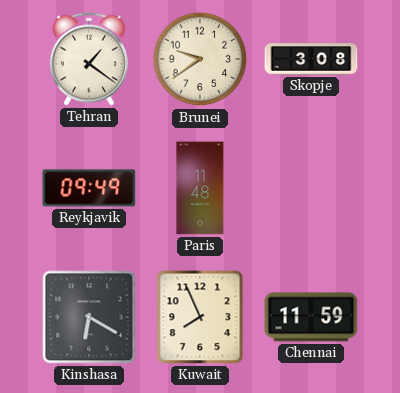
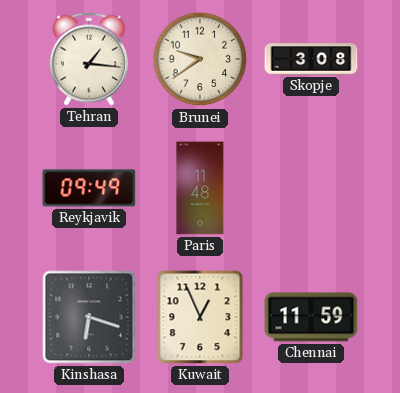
Tehran: 1:21 -> 1:16
Kinshasa: 6:20 -> 6:18
Kuwait: 7:56 -> 12:56
